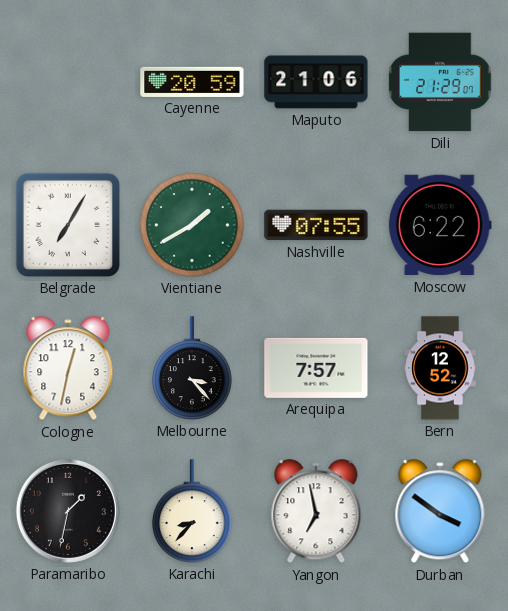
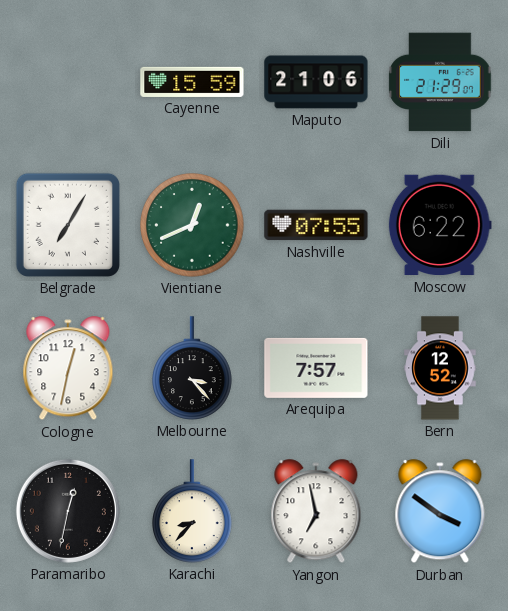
Cayenne: 20:59 -> 15:59
Vientiane: 1:40 -> 12:41
Paramaribo: 1:32 -> 12:32
